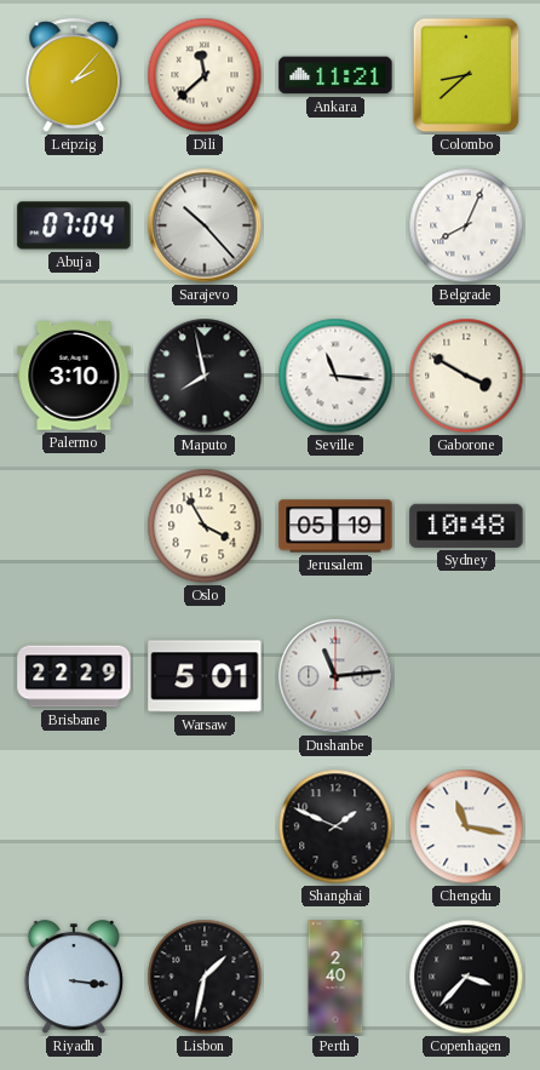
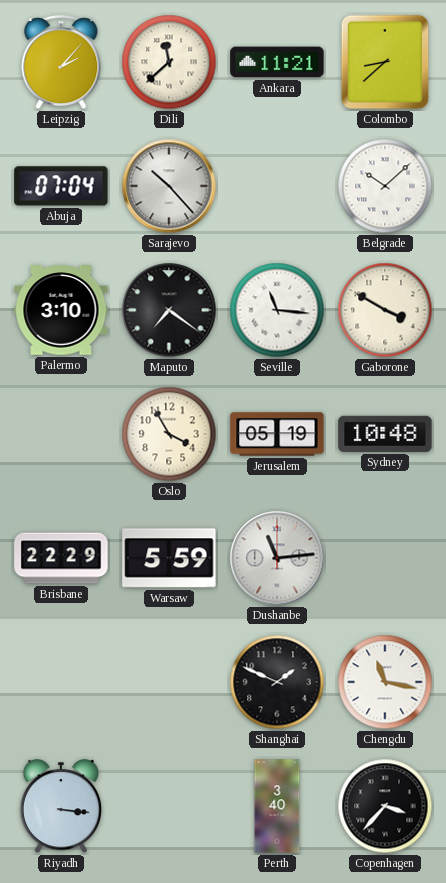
Belgrade: 8:04 -> 10:08
Maputo: 7:58 -> 7:21
Warsaw: 5:01 -> 5:59
Lisbon: 1:32 -> none
Perth: 2:40 -> 3:40
